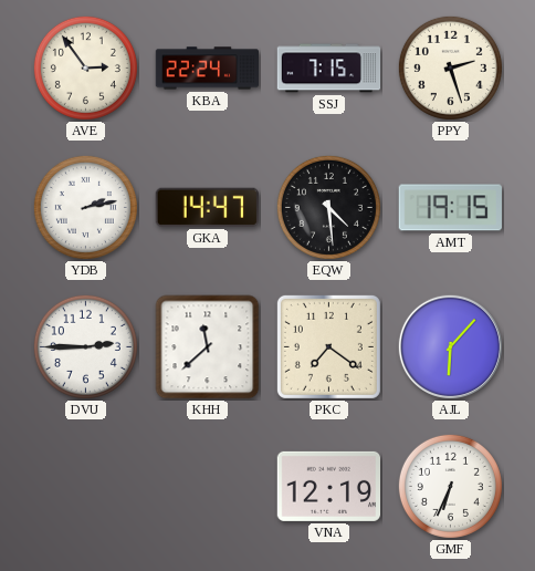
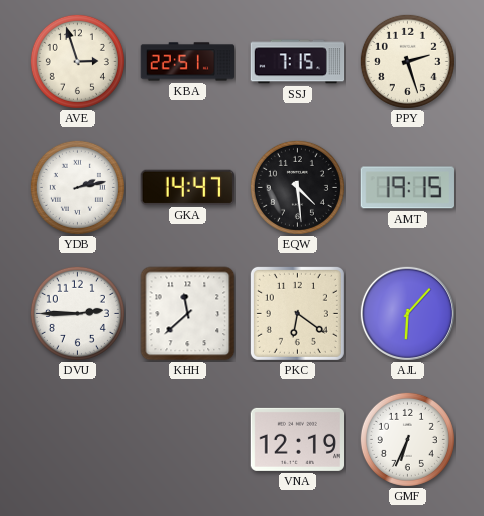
AVE: 2:54 -> 2:57
KBA: 22:24 -> 22:51
PKC: 7:21 -> 6:21
